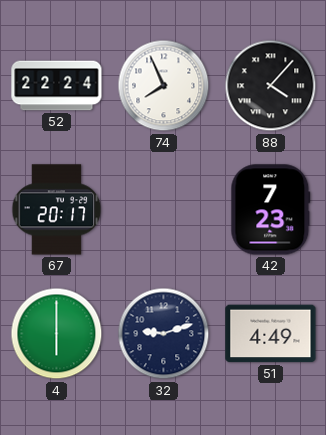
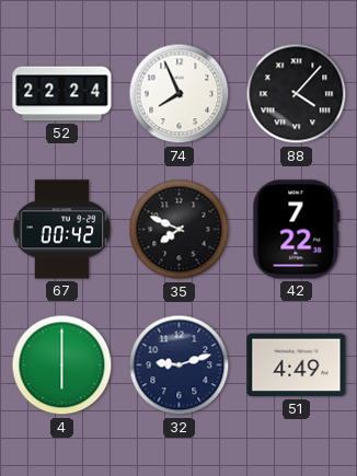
67: 20:17 -> 00:42
35: none -> 7:49
42: 7:23 -> 7:22
